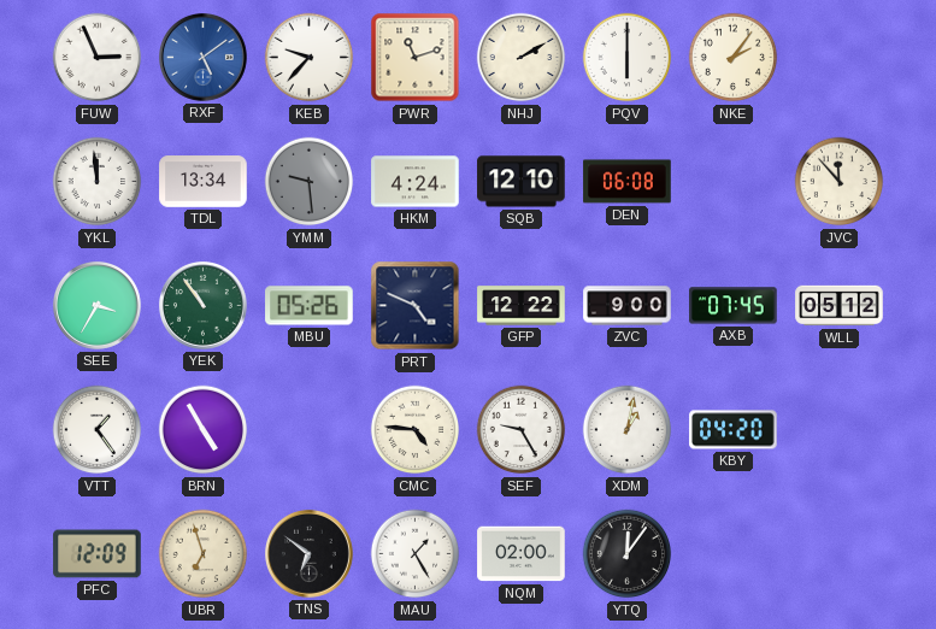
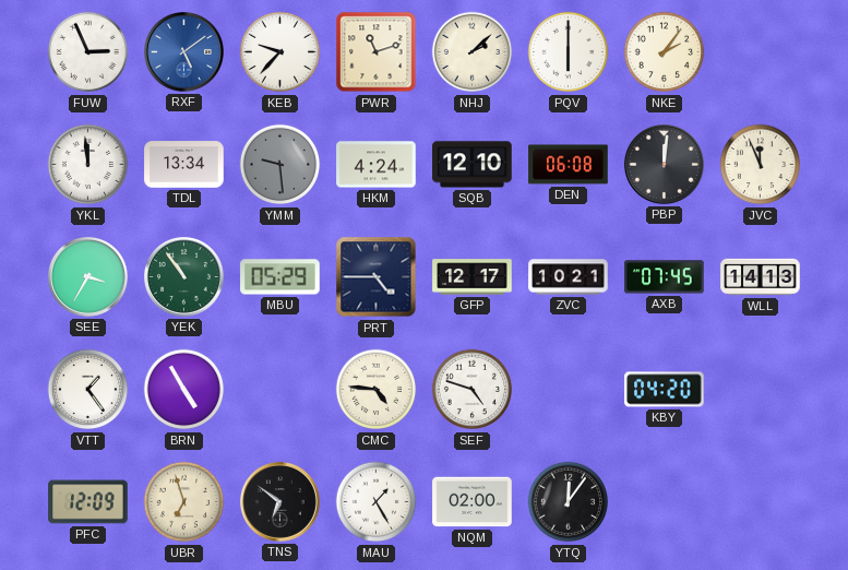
NHJ: 2:10 -> 2:08
PBP: none -> 12:01
JVC: 11:53 -> 11:56
MBU: 05:26 -> 05:29
PRT: 4:49 -> 4:45
GFP: 12:22 -> 12:17
ZVC: 9:00 -> 10:21
WLL: 05:12 -> 14:13
SEF: 9:25 -> 4:48
XDM: 1:02 -> none
